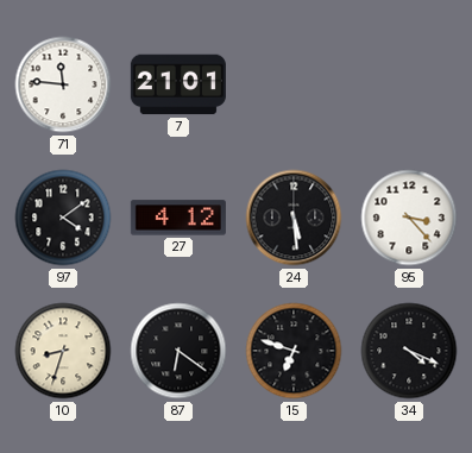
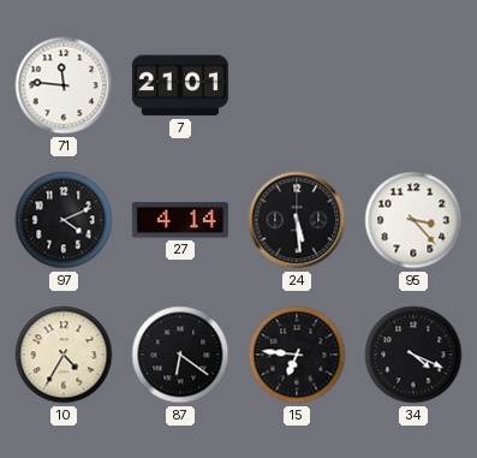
97: 4:09 -> 4:11
27: 4:12 -> 4:14
10: 8:33 -> 4:35
15: 6:48 -> 6:46
